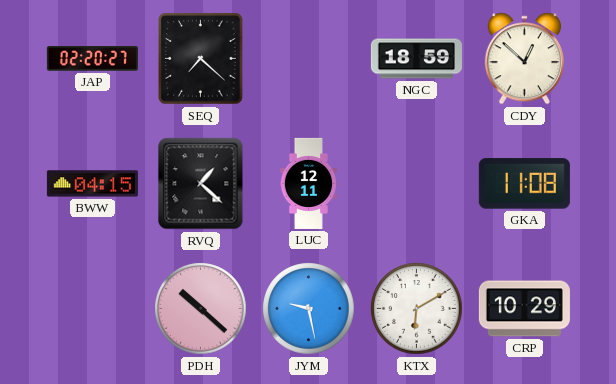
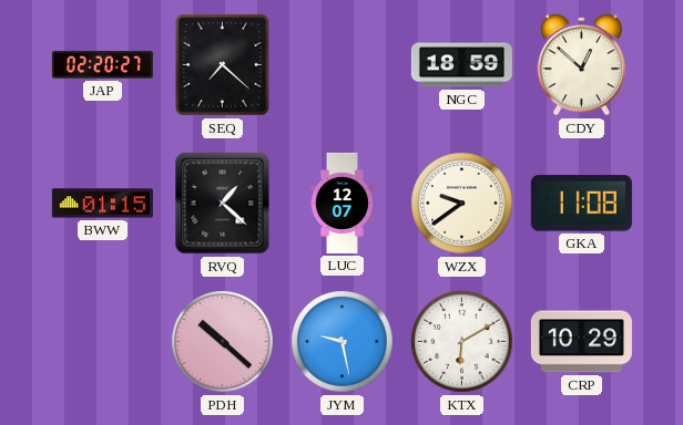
BWW: 04:15 -> 01:15
LUC: 12:11 -> 12:07
WZX: none -> 9:39
